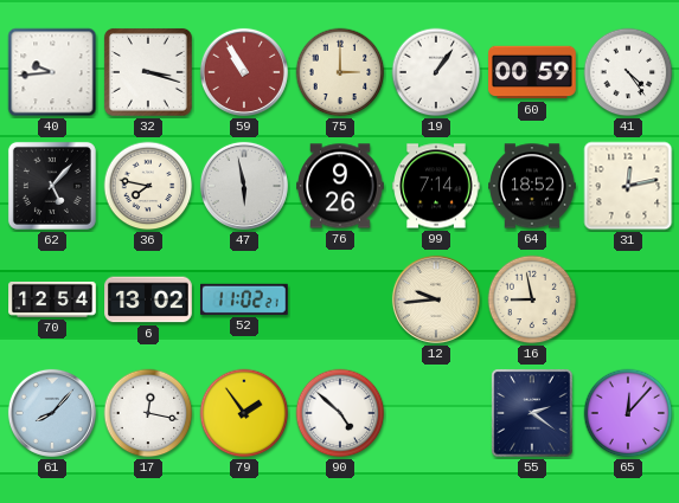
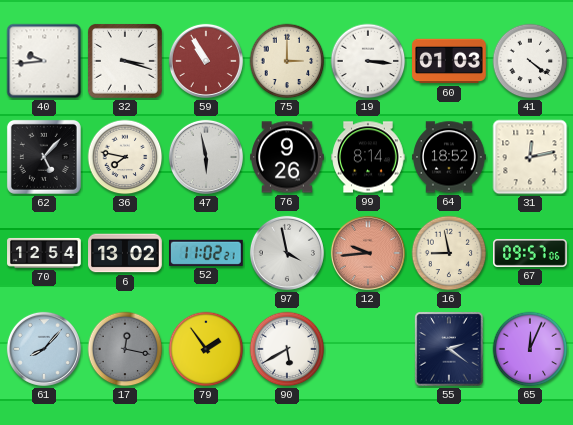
19: 1:06 -> 3:16
60: 00:59 -> 01:03
41: 4:24 -> 4:21
99: 7:14 -> 8:14
97: none -> 3:58
12 dial: cream -> salmon
67: none -> 09:57
17 dial: white -> grey
90: 4:52 -> 5:40
65: 12:07 -> 12:04
